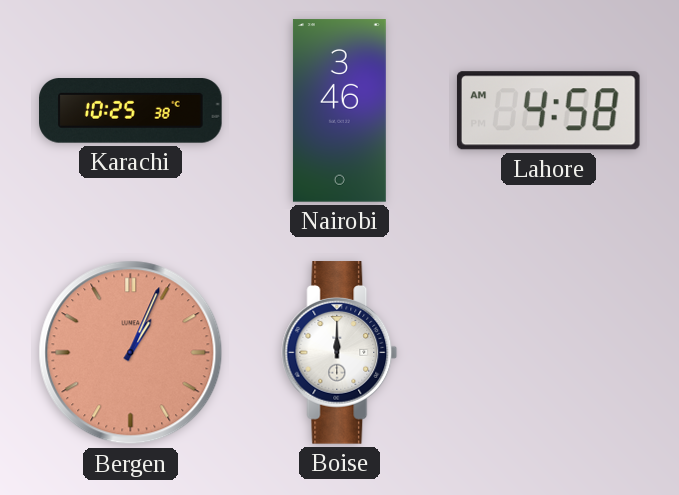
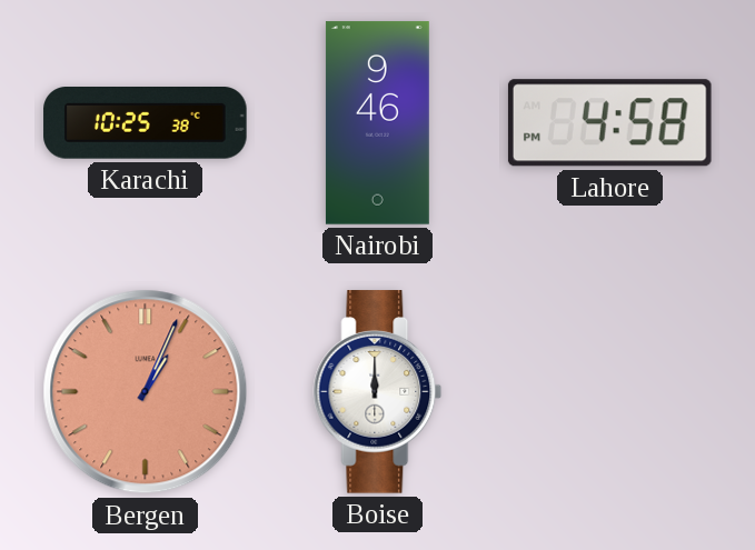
Nairobi: 3:46 -> 9:46
Lahore: 4:58 AM -> 4:58 PM
